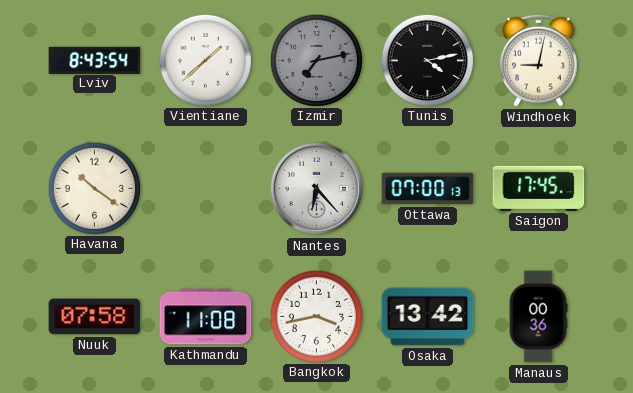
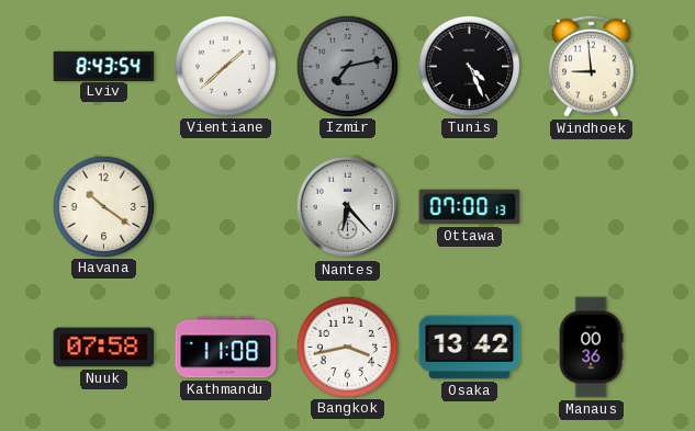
Tunis: 4:13 -> 4:26
Windhoek: 9:02 -> 8:59
Saigon: 17:45 -> none
